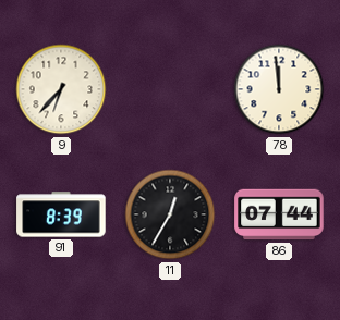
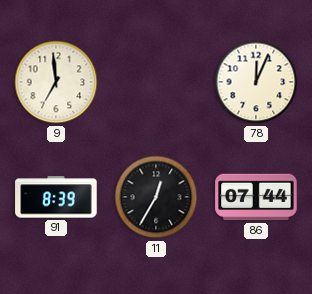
9: 6:37 -> 6:59
78: 11:59 -> 12:04
